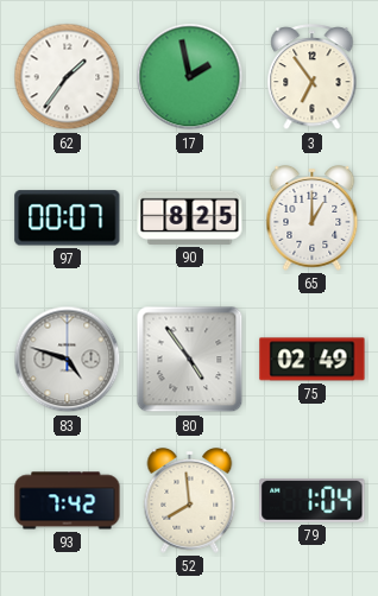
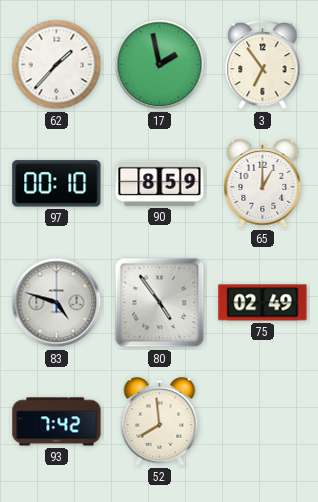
62: 1:36 -> 1:37
97: 00:07 -> 00:10
90: 8:25 -> 8:59
79: 1:04 -> none
